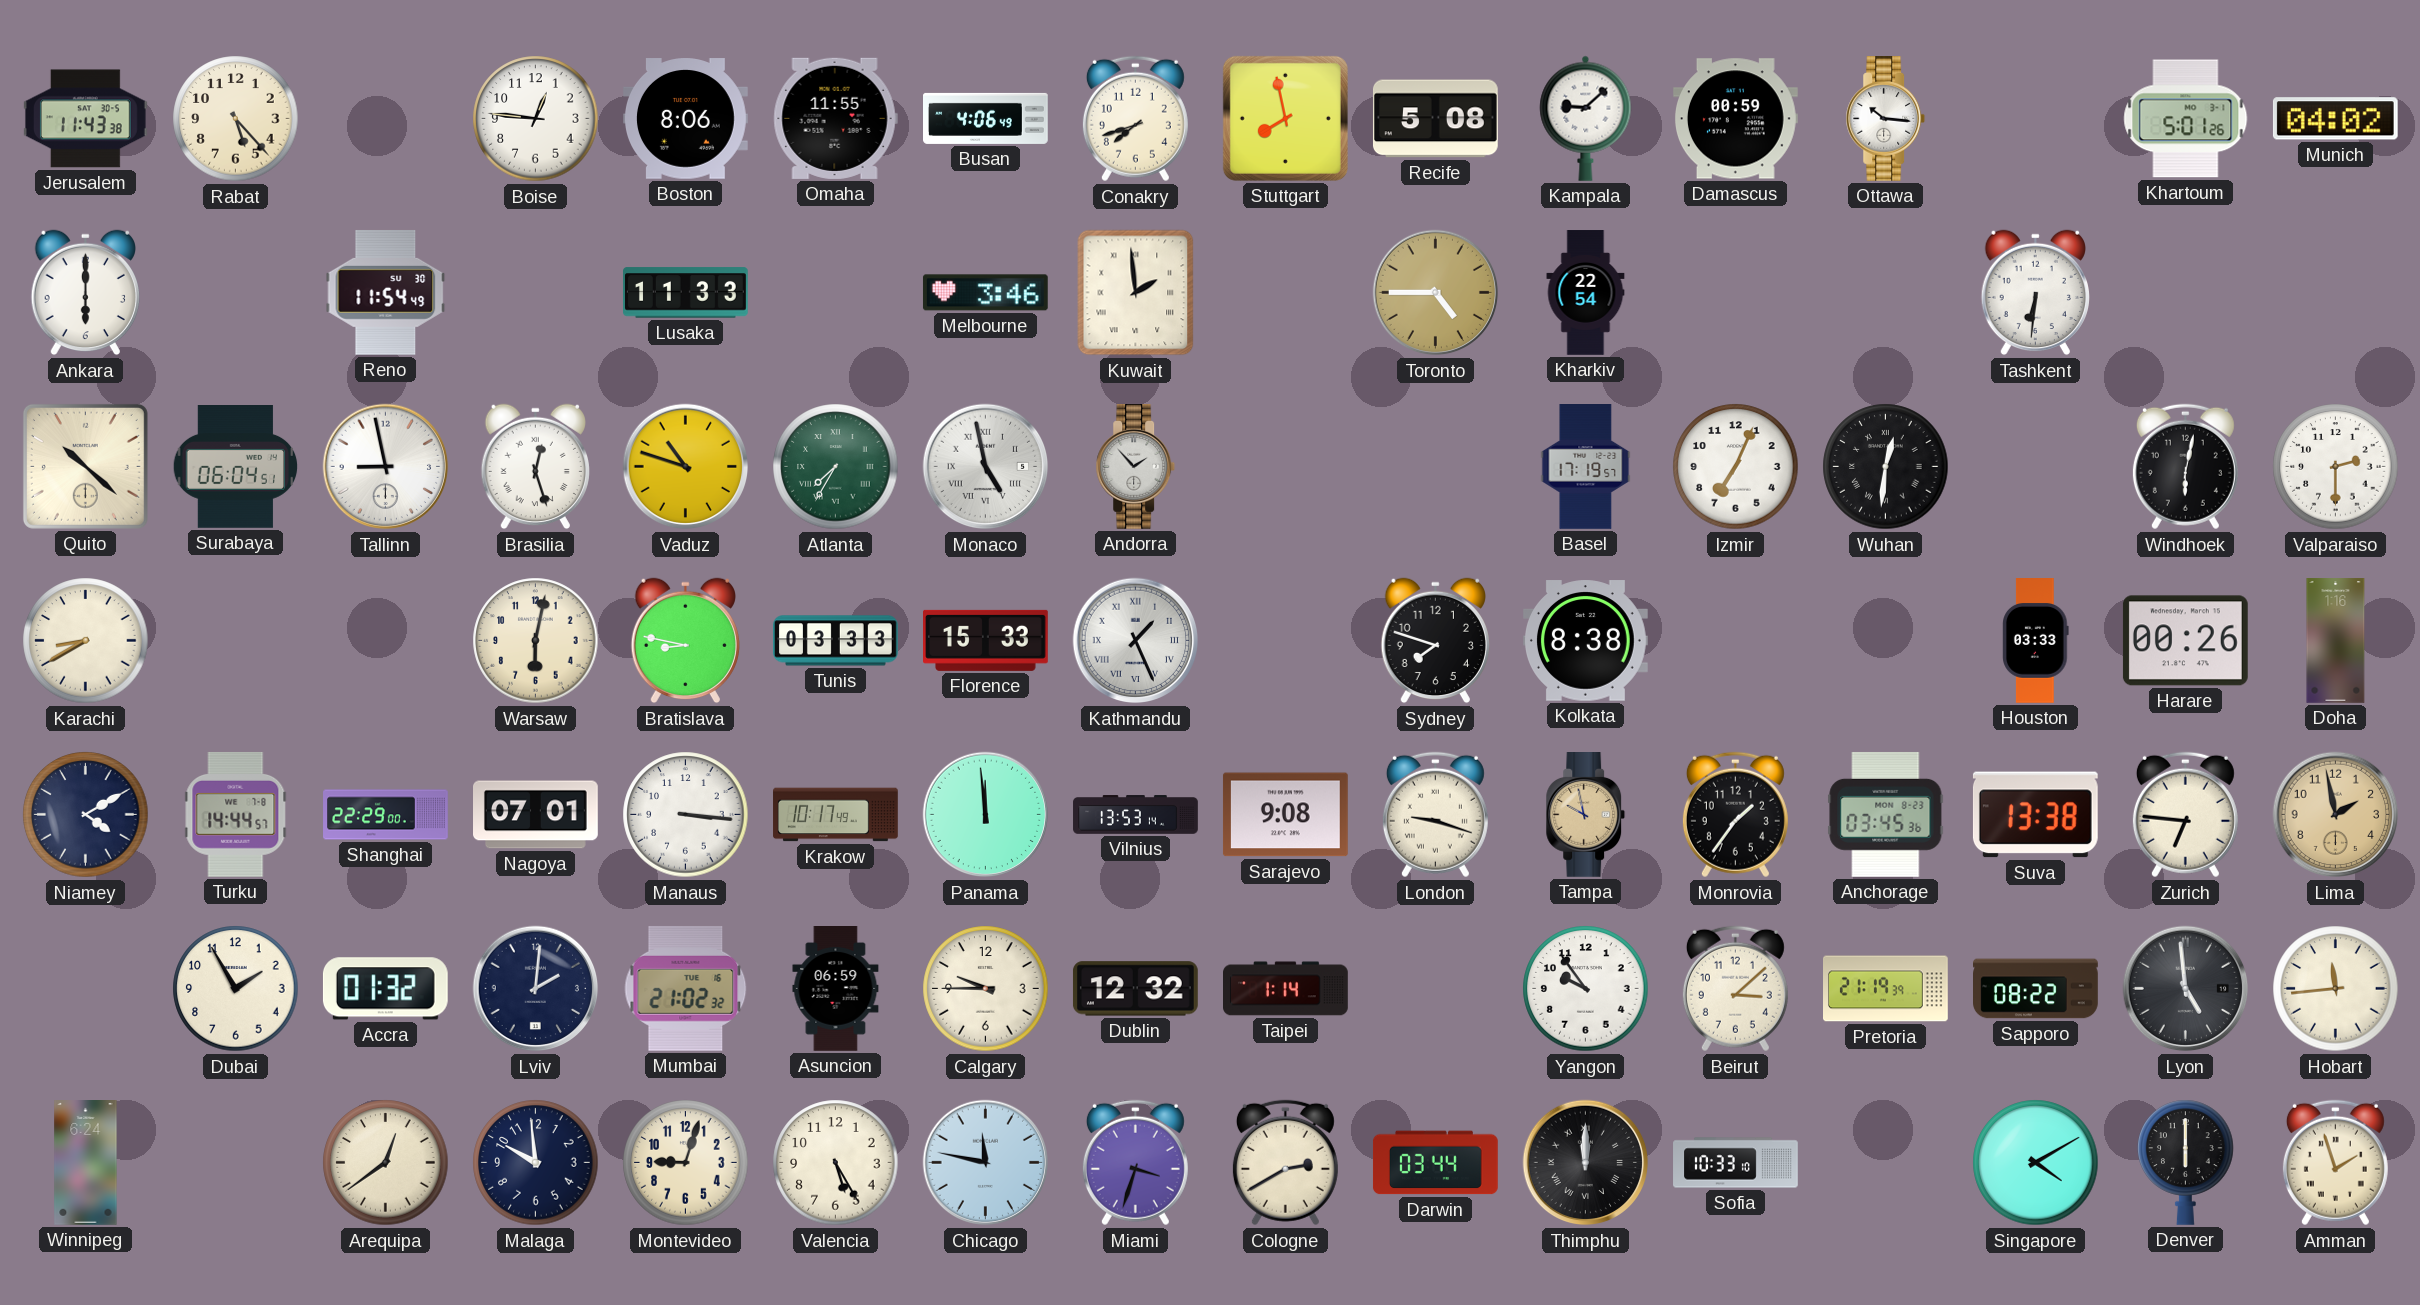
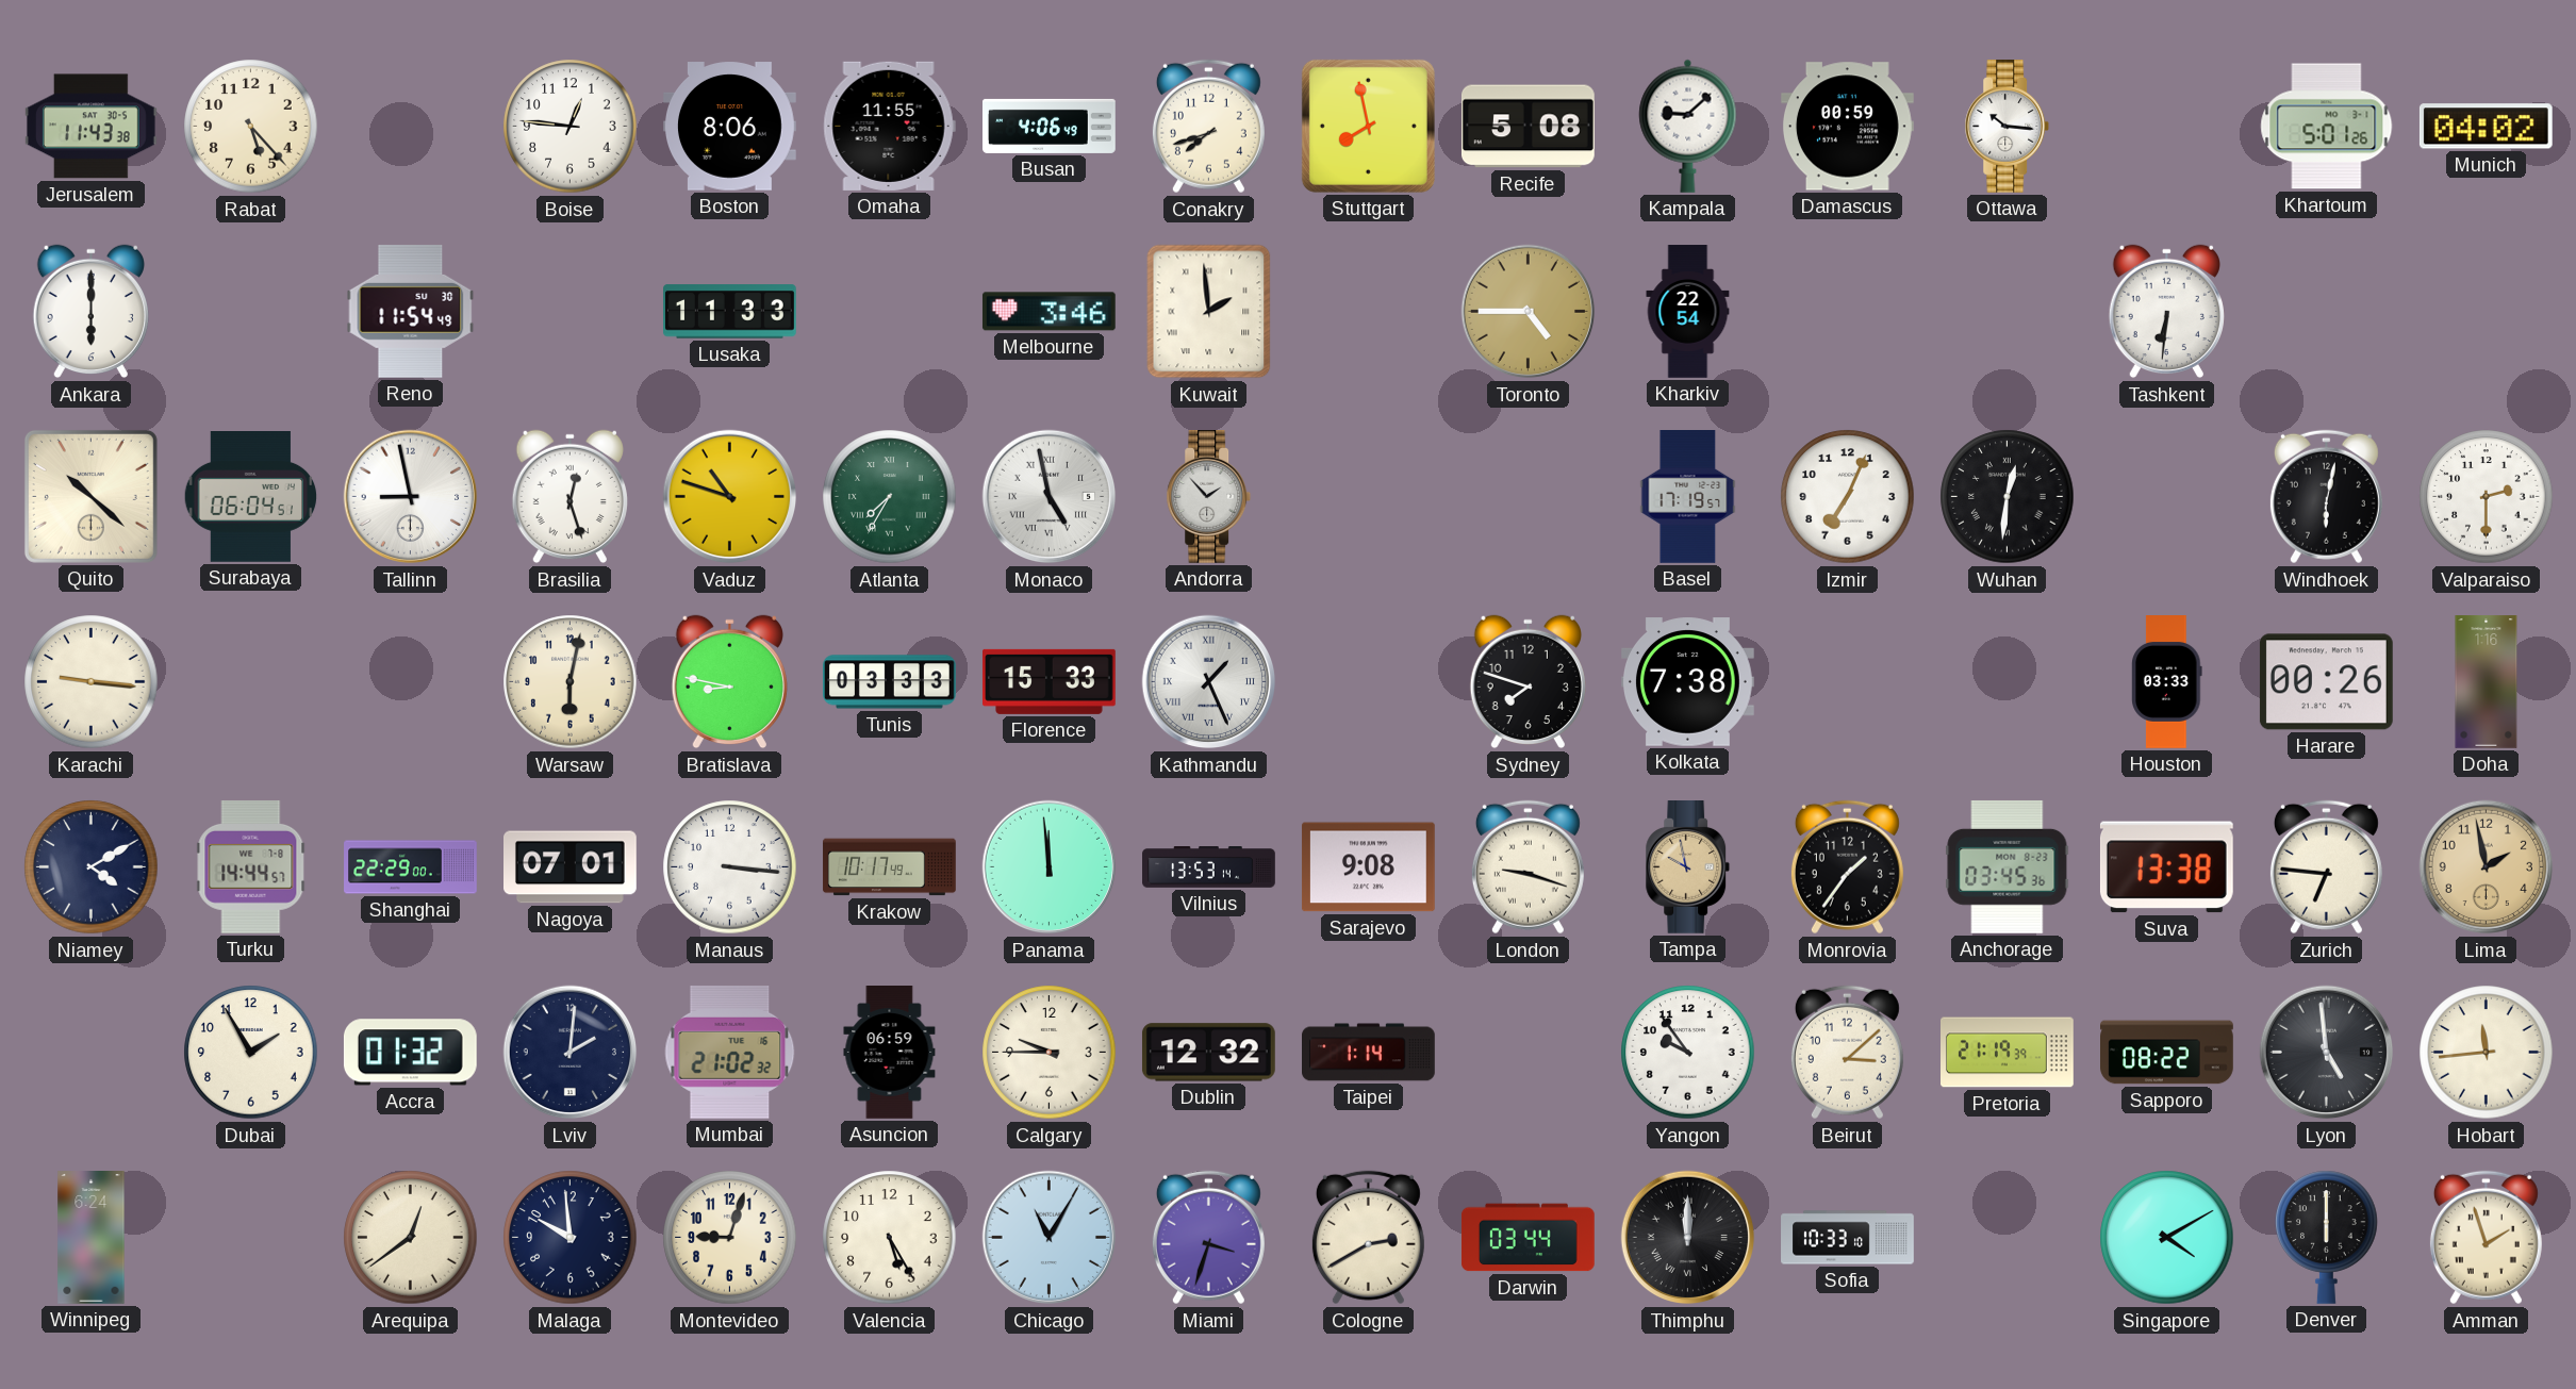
Karachi: 8:40 -> 9:16
Kolkata: 8:38 -> 7:38
Chicago: 11:47 -> 11:05
